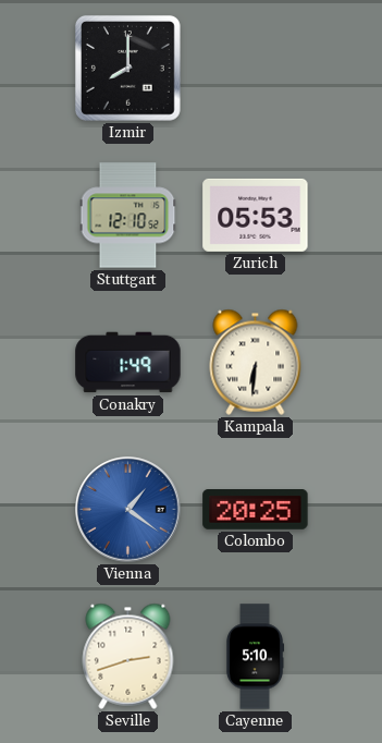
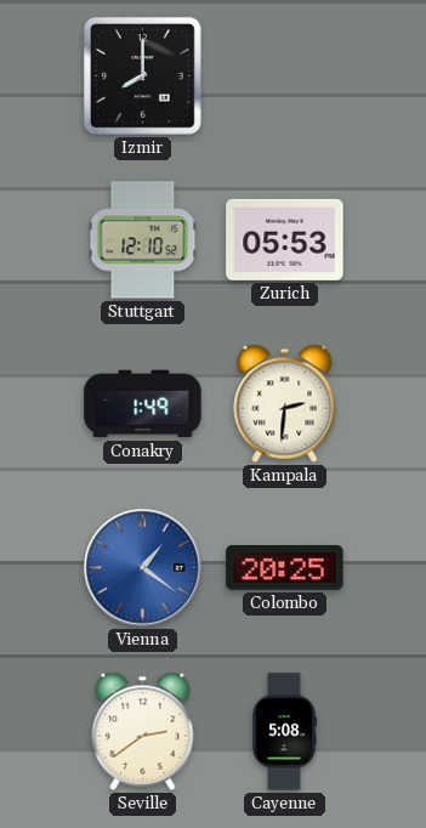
Kampala: 6:31 -> 2:31
Seville: 2:42 -> 2:39
Cayenne: 5:10 -> 5:08
